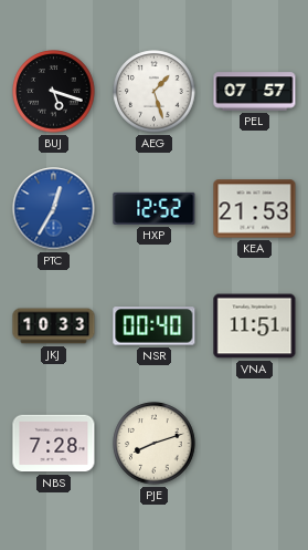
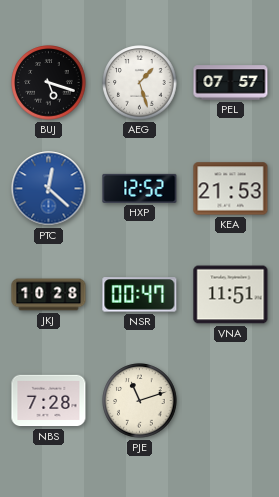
PTC: 12:35 -> 12:22
JKJ: 10:33 -> 10:28
NSR: 00:40 -> 00:47
PJE: 8:12 -> 11:12
